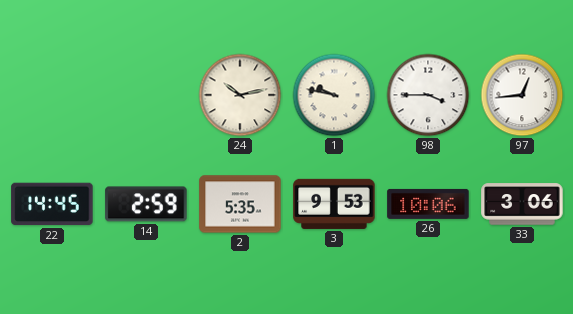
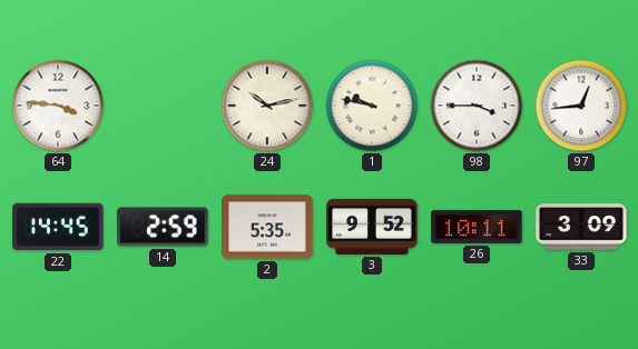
64: none -> 3:46
3: 9:53 -> 9:52
26: 10:06 -> 10:11
33: 3:06 -> 3:09
